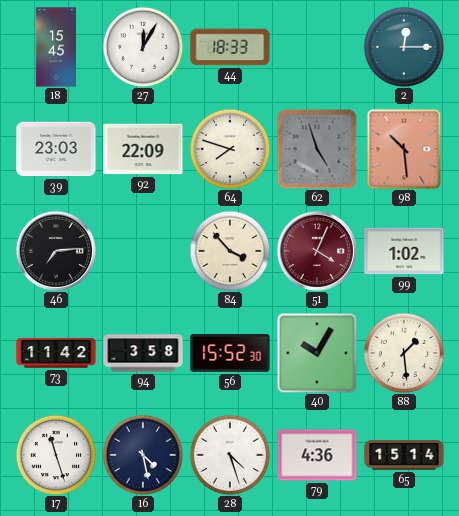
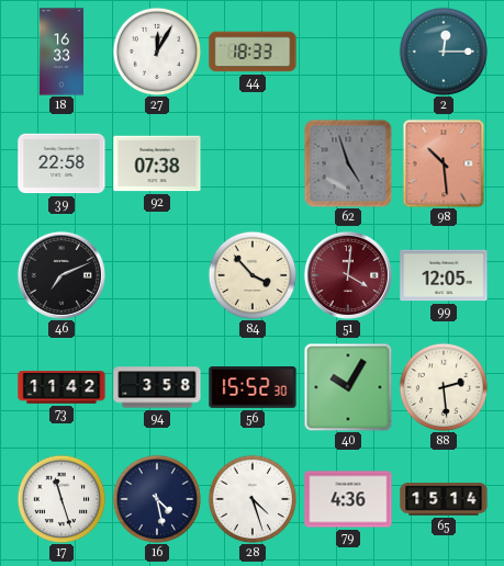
18: 15:45 -> 16:33
39: 23:03 -> 22:58
92: 22:09 -> 07:38
64: 7:48 -> none
46: 7:14 -> 7:11
51: 4:04 -> 4:01
99: 1:02 -> 12:05
88: 1:29 -> 2:29
